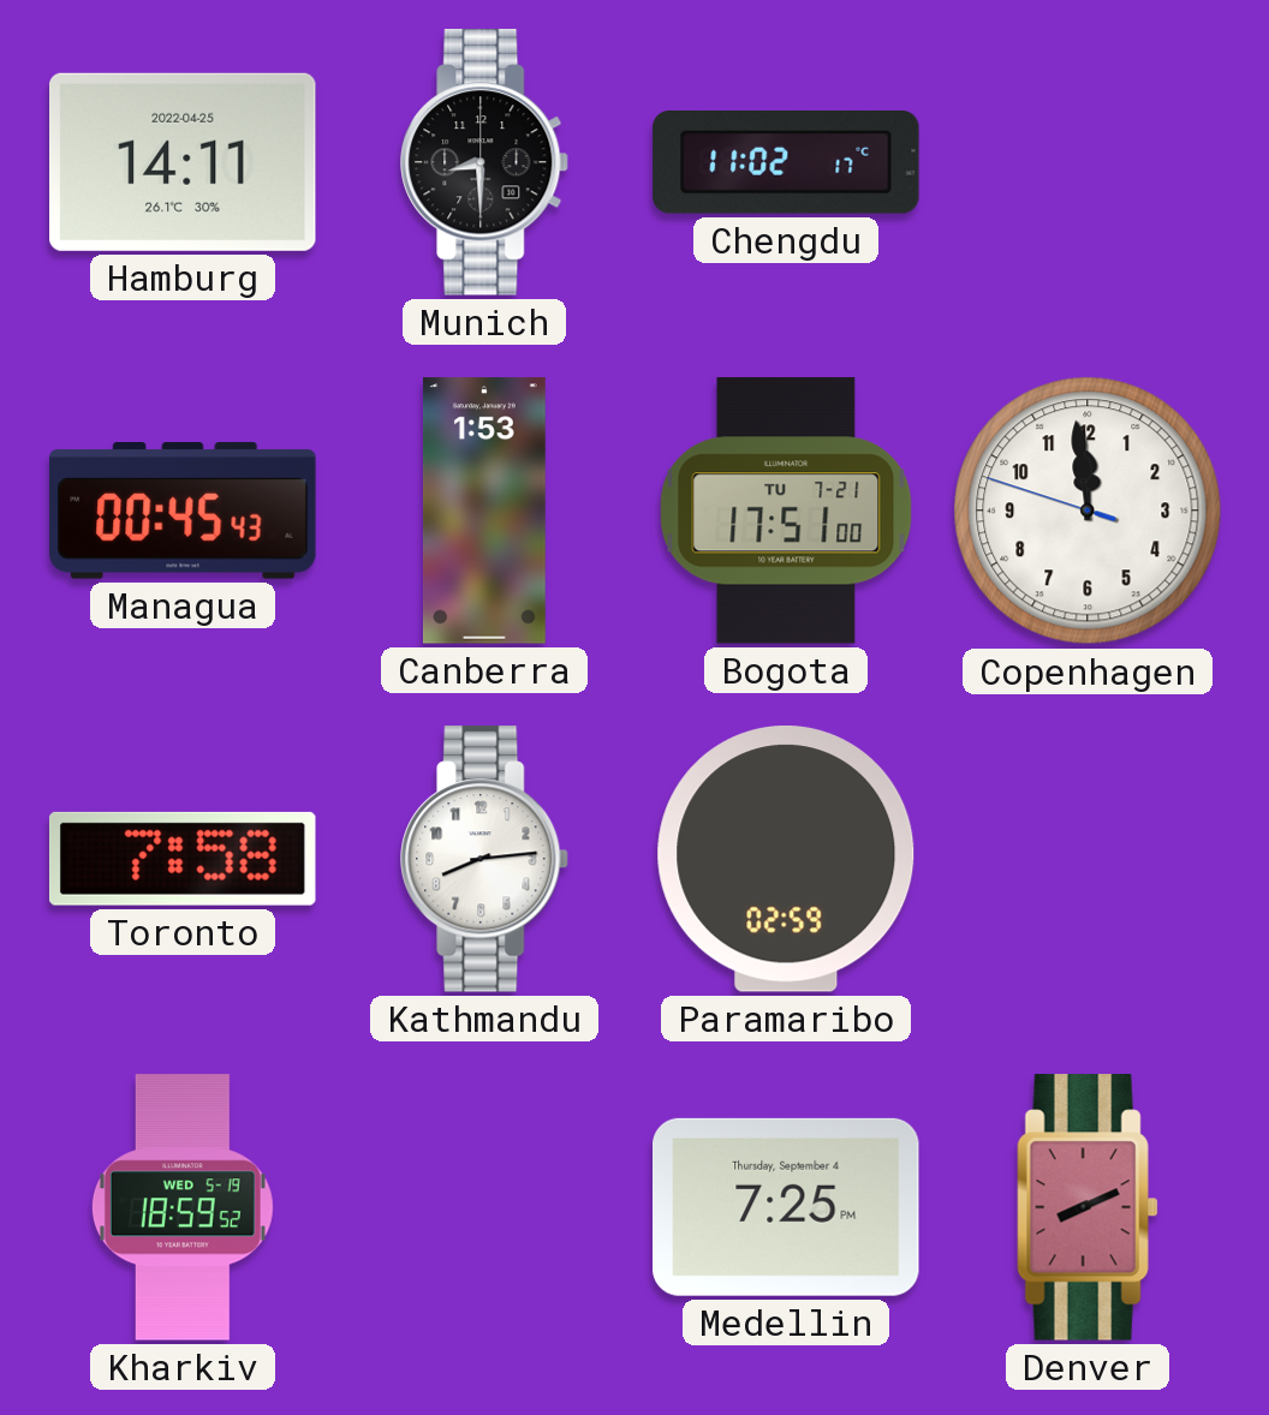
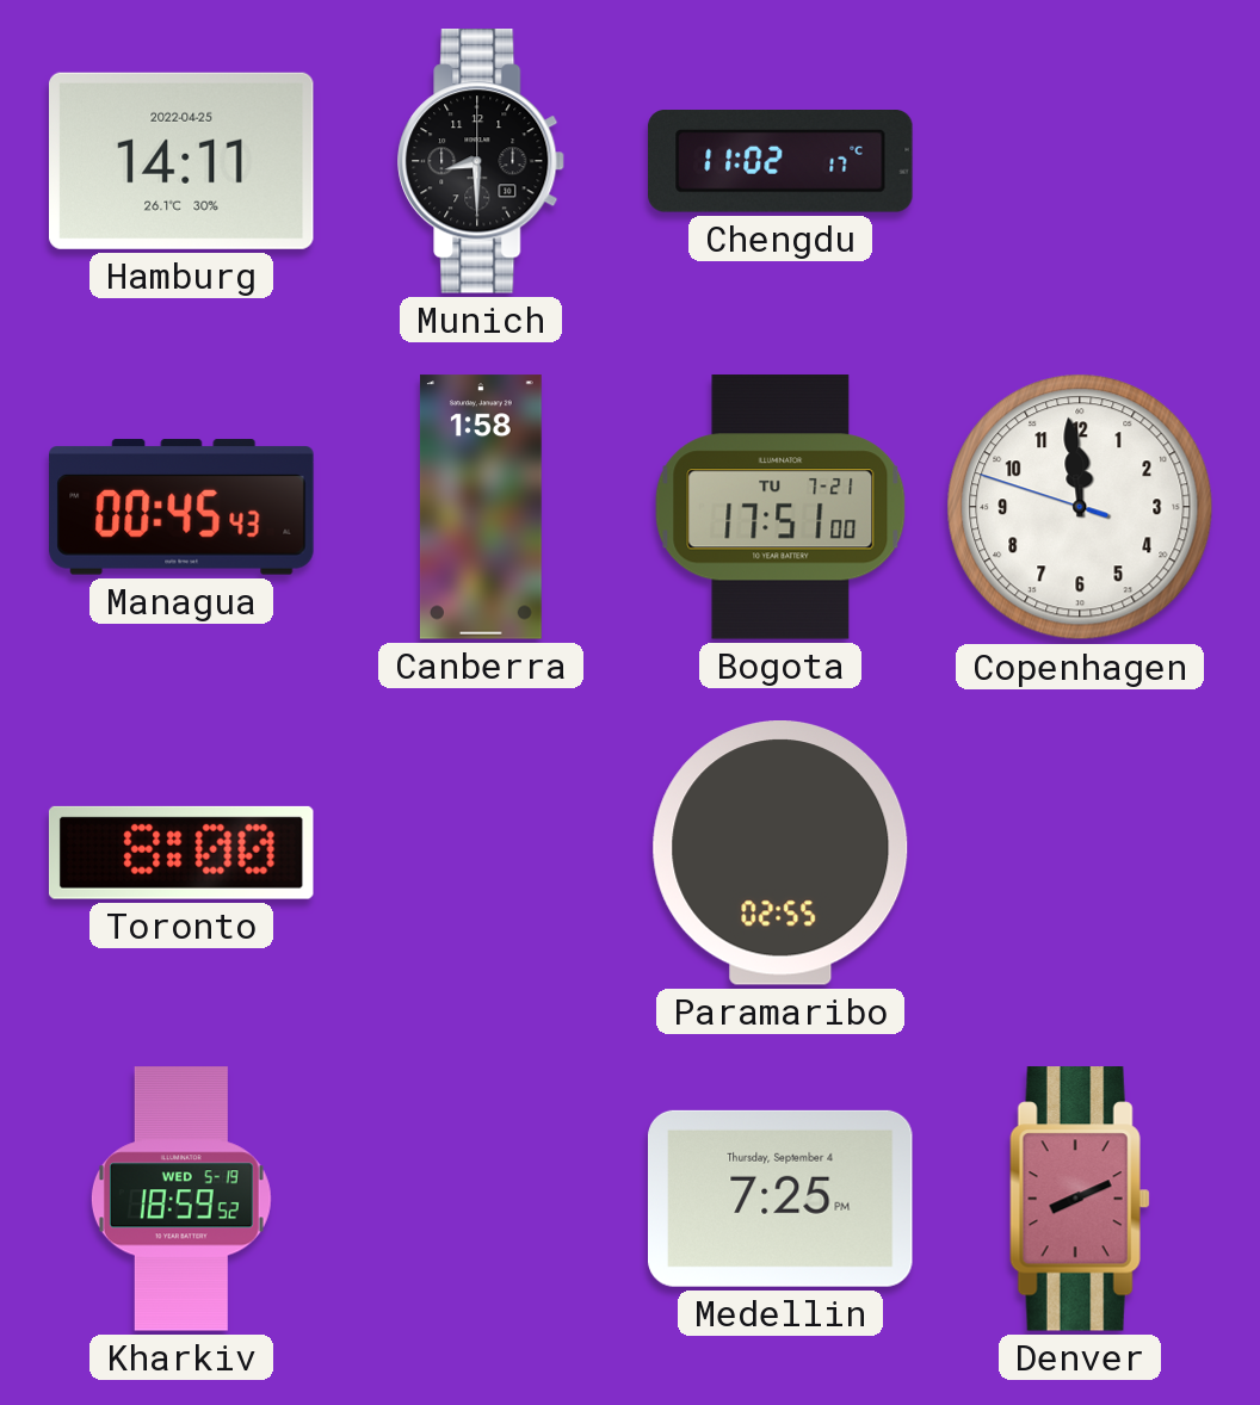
Canberra: 1:53 -> 1:58
Toronto: 7:58 -> 8:00
Kathmandu: 8:14 -> none
Paramaribo: 02:59 -> 02:55
